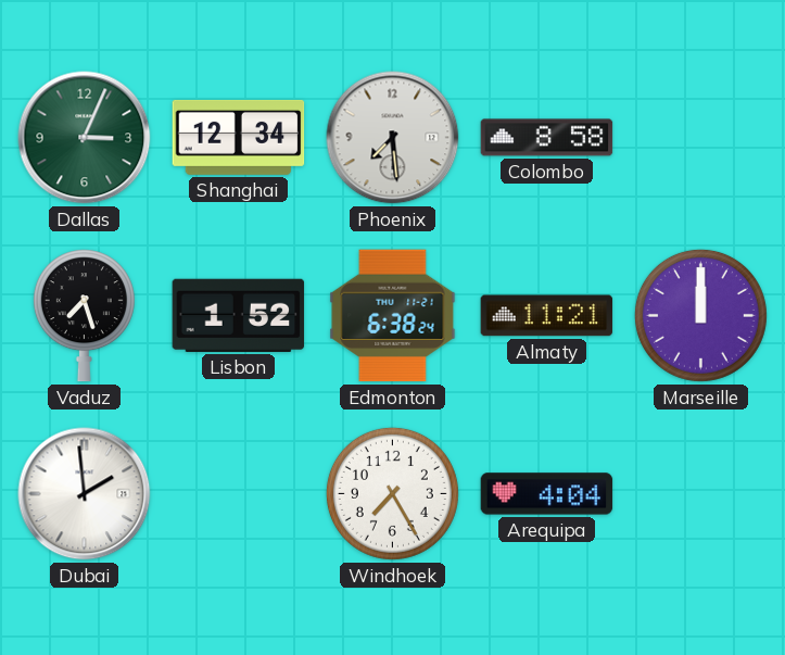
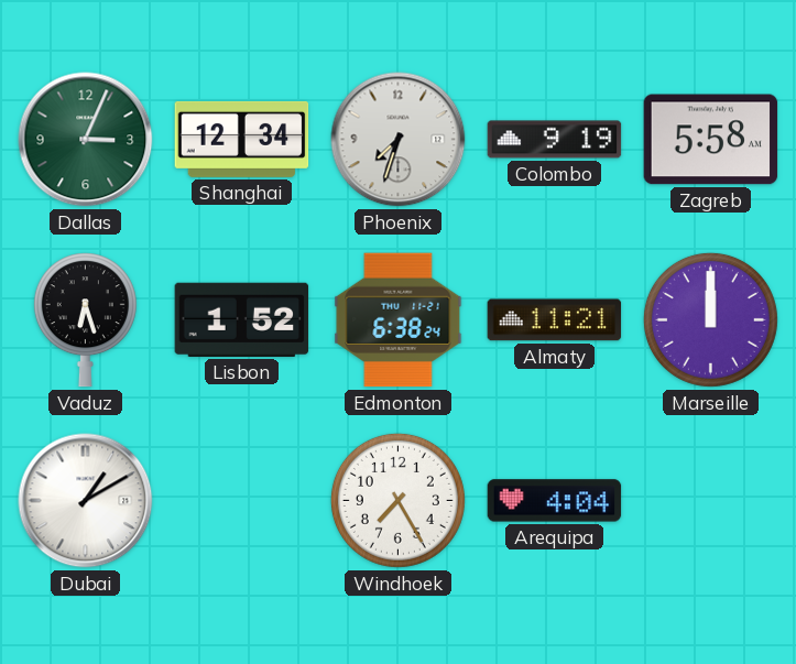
Phoenix: 7:29 -> 7:33
Colombo: 8:58 -> 9:19
Zagreb: none -> 5:58
Vaduz: 7:27 -> 6:27
Dubai: 1:59 -> 1:10
